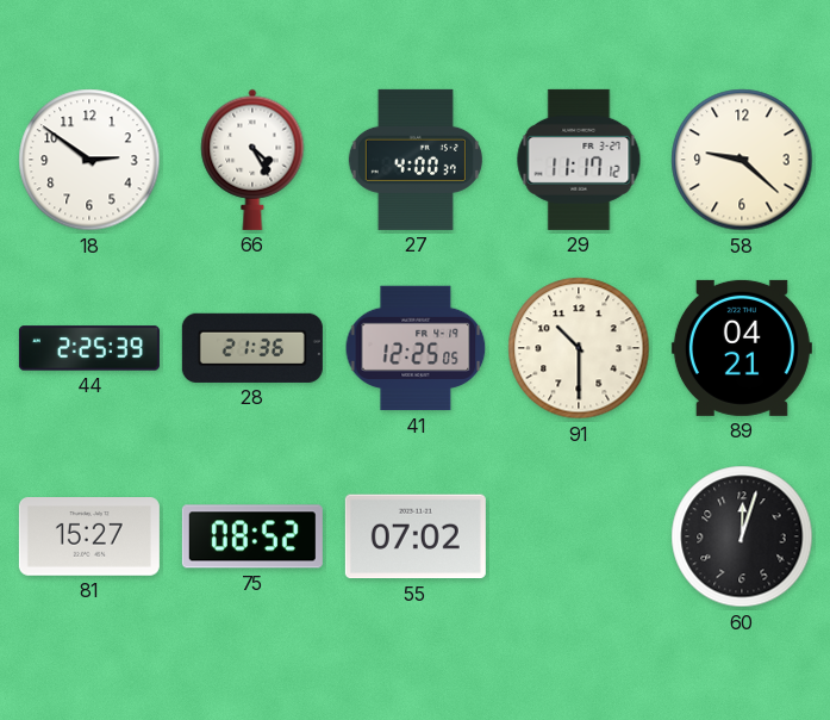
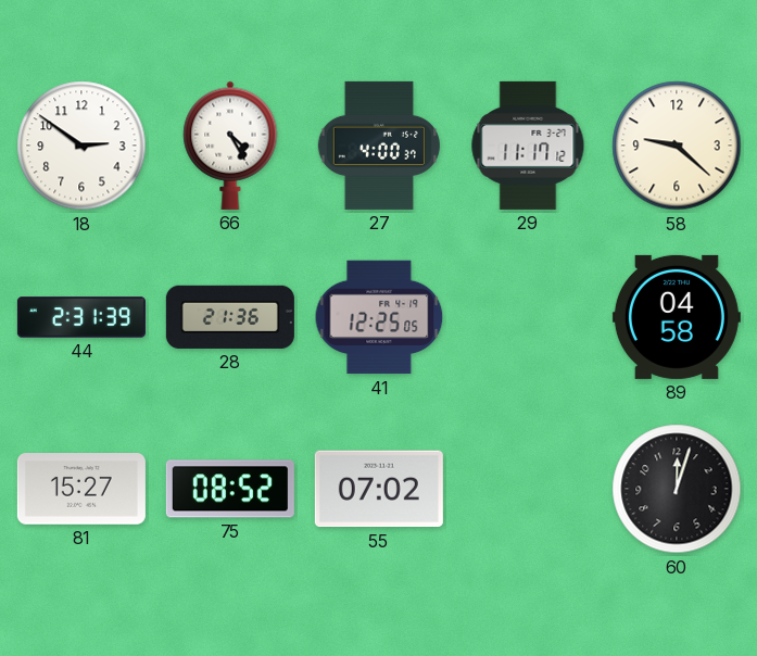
44: 2:25 -> 2:31
91: 10:30 -> none
89: 04:21 -> 04:58
